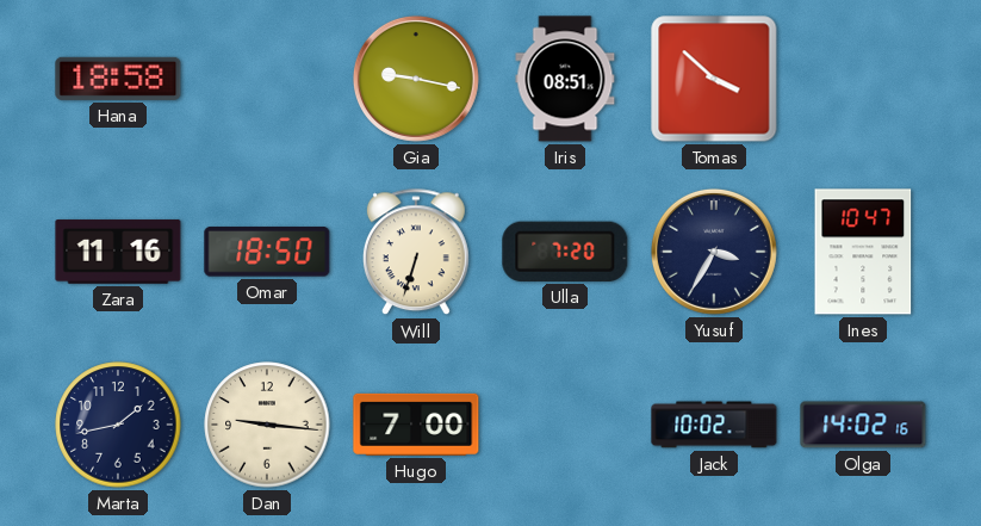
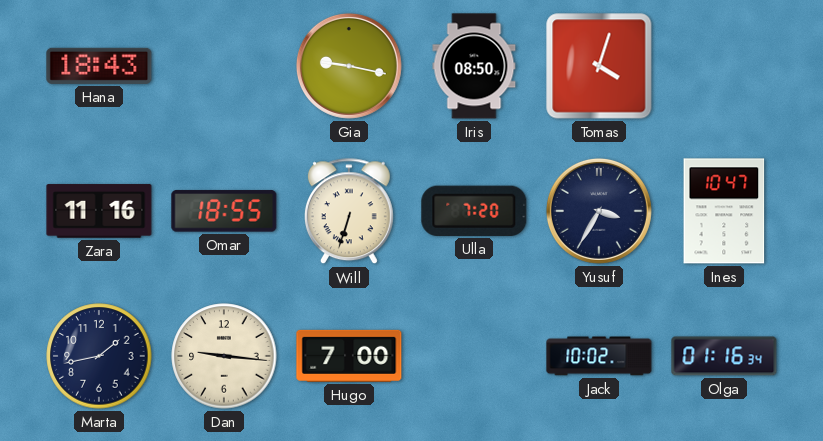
Hana: 18:58 -> 18:43
Iris: 08:51 -> 08:50
Tomas: 3:52 -> 4:03
Omar: 18:50 -> 18:55
Olga: 14:02 -> 01:16
